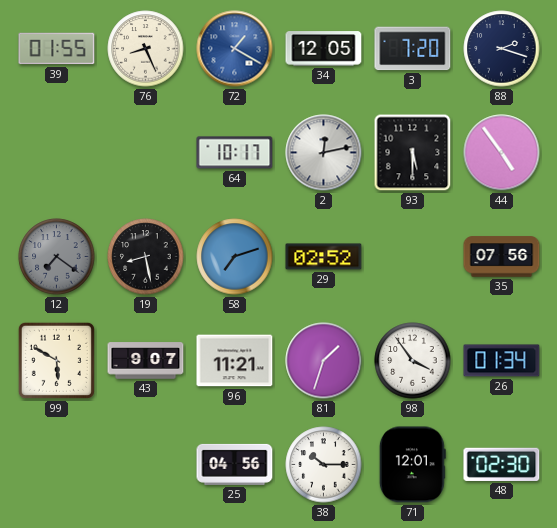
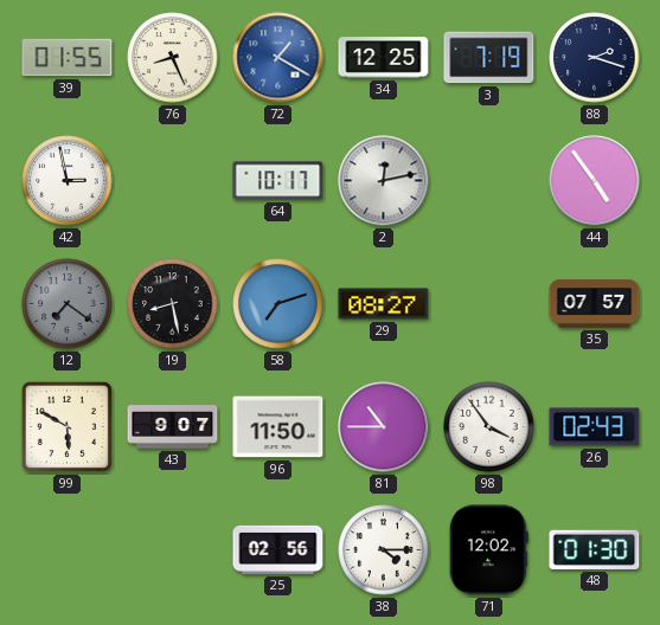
34: 12:05 -> 12:25
3: 7:20 -> 7:19
42: none -> 2:58
93: 5:30 -> none
29: 02:52 -> 08:27
35: 07:56 -> 07:57
96: 11:21 -> 11:50
81: 1:33 -> 10:45
26: 01:34 -> 02:43
25: 04:56 -> 02:56
38: 10:15 -> 4:15
71: 12:01 -> 12:02
48: 02:30 -> 01:30
